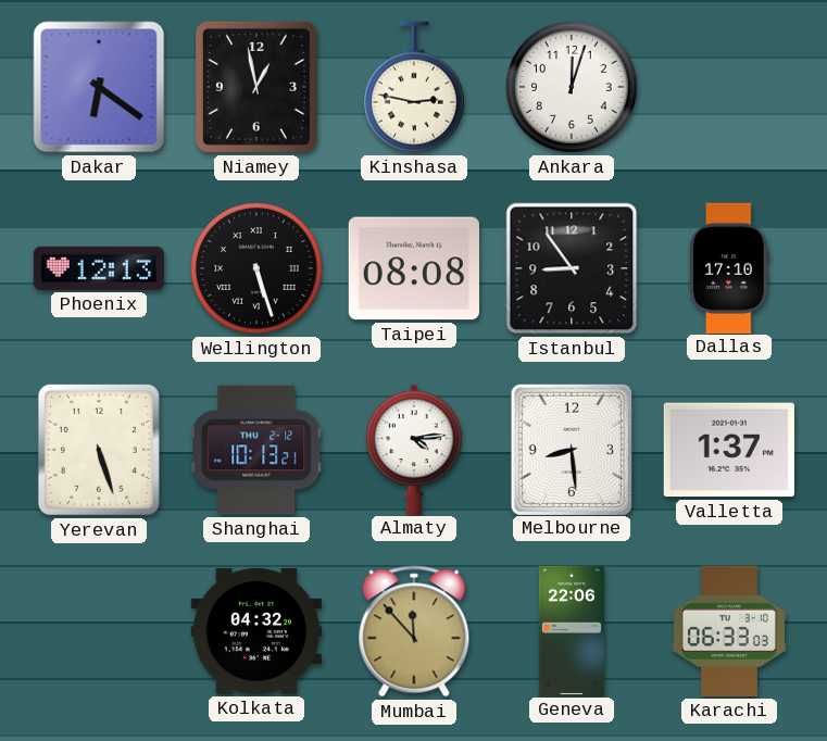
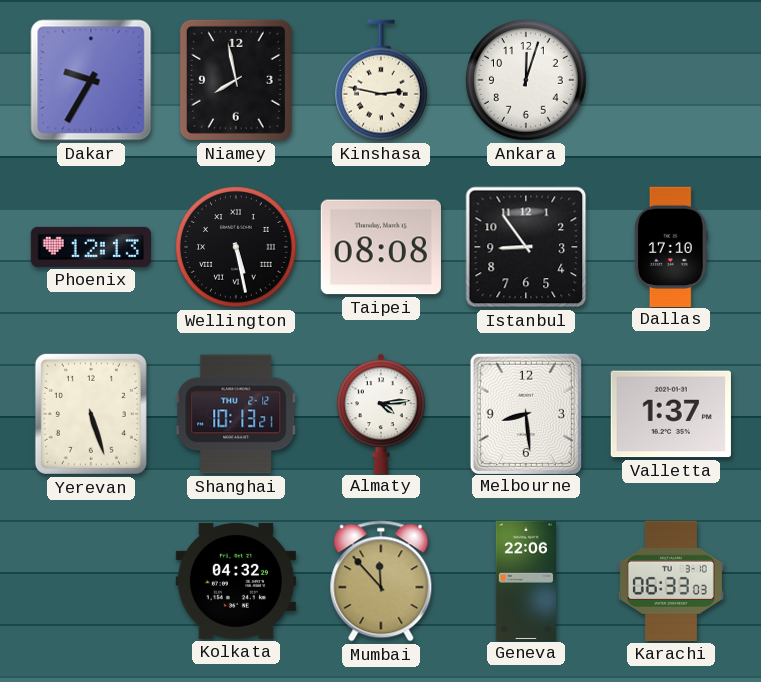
Dakar: 6:21 -> 9:35
Niamey: 12:58 -> 7:58
Wellington: 5:27 -> 5:28
